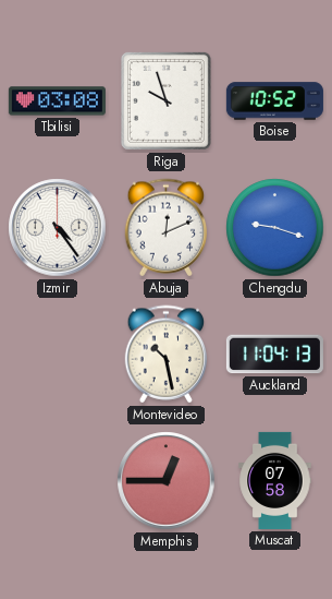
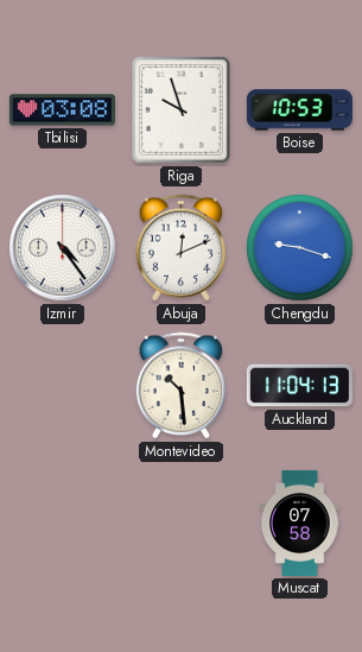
Boise: 10:52 -> 10:53
Montevideo: 10:28 -> 10:29
Memphis: 12:45 -> none
